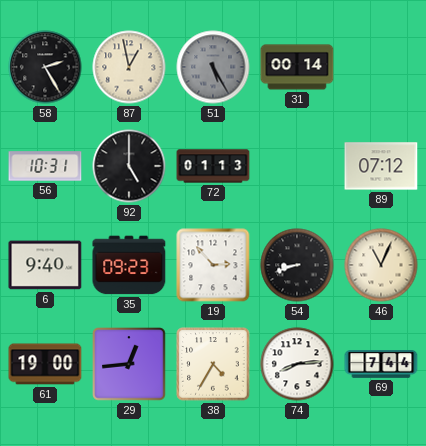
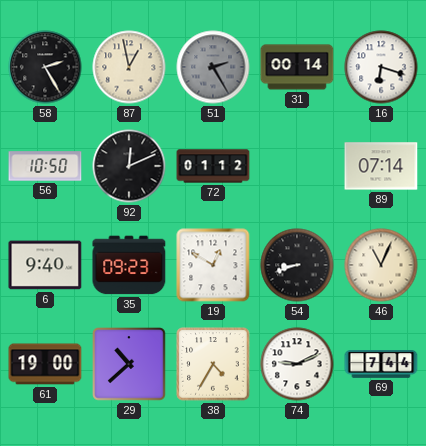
51: 5:25 -> 2:25
16: none -> 6:18
56: 10:31 -> 10:50
92: 5:00 -> 12:11
72: 01:13 -> 01:12
89: 07:12 -> 07:14
19: 2:53 -> 12:50
29: 12:44 -> 10:38
74: 8:14 -> 9:11
